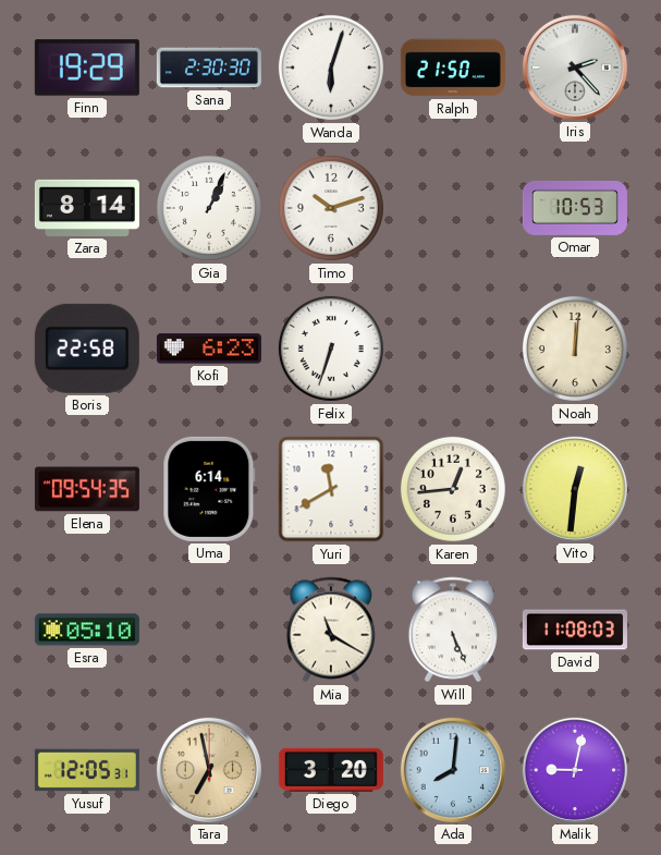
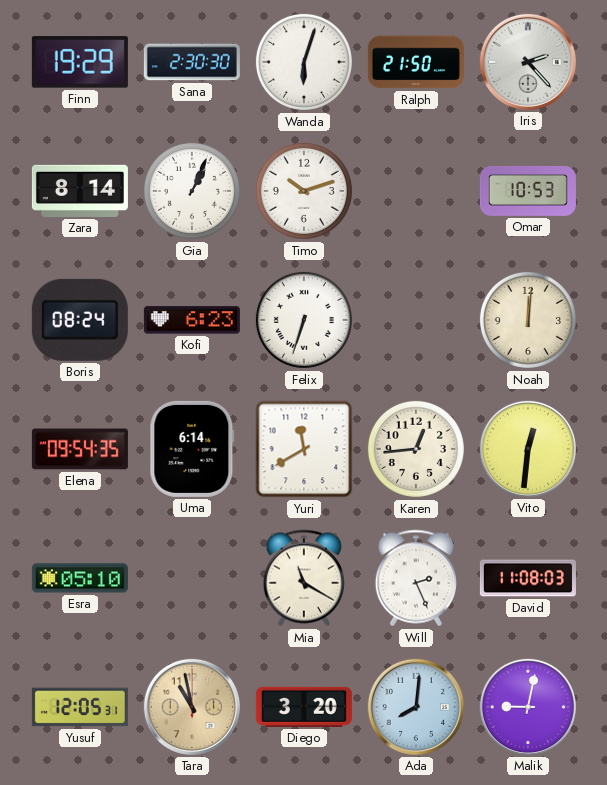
Boris: 22:58 -> 08:24
Will: 5:26 -> 2:26
Tara: 6:58 -> 10:58
